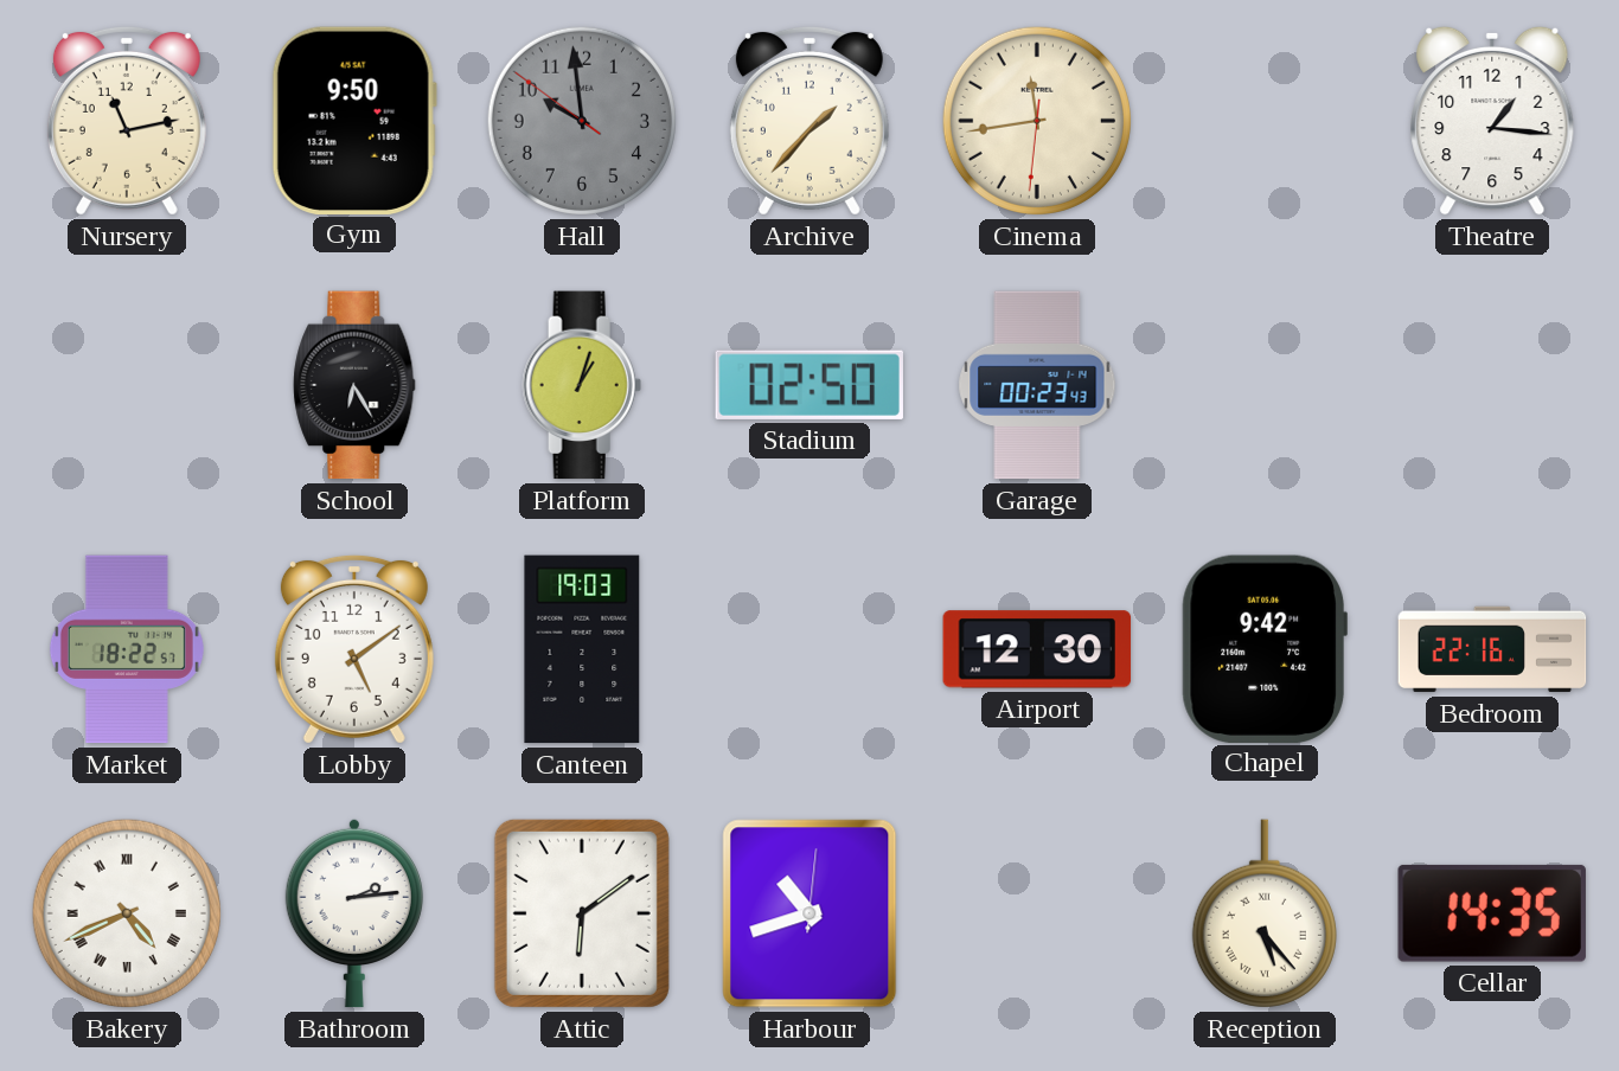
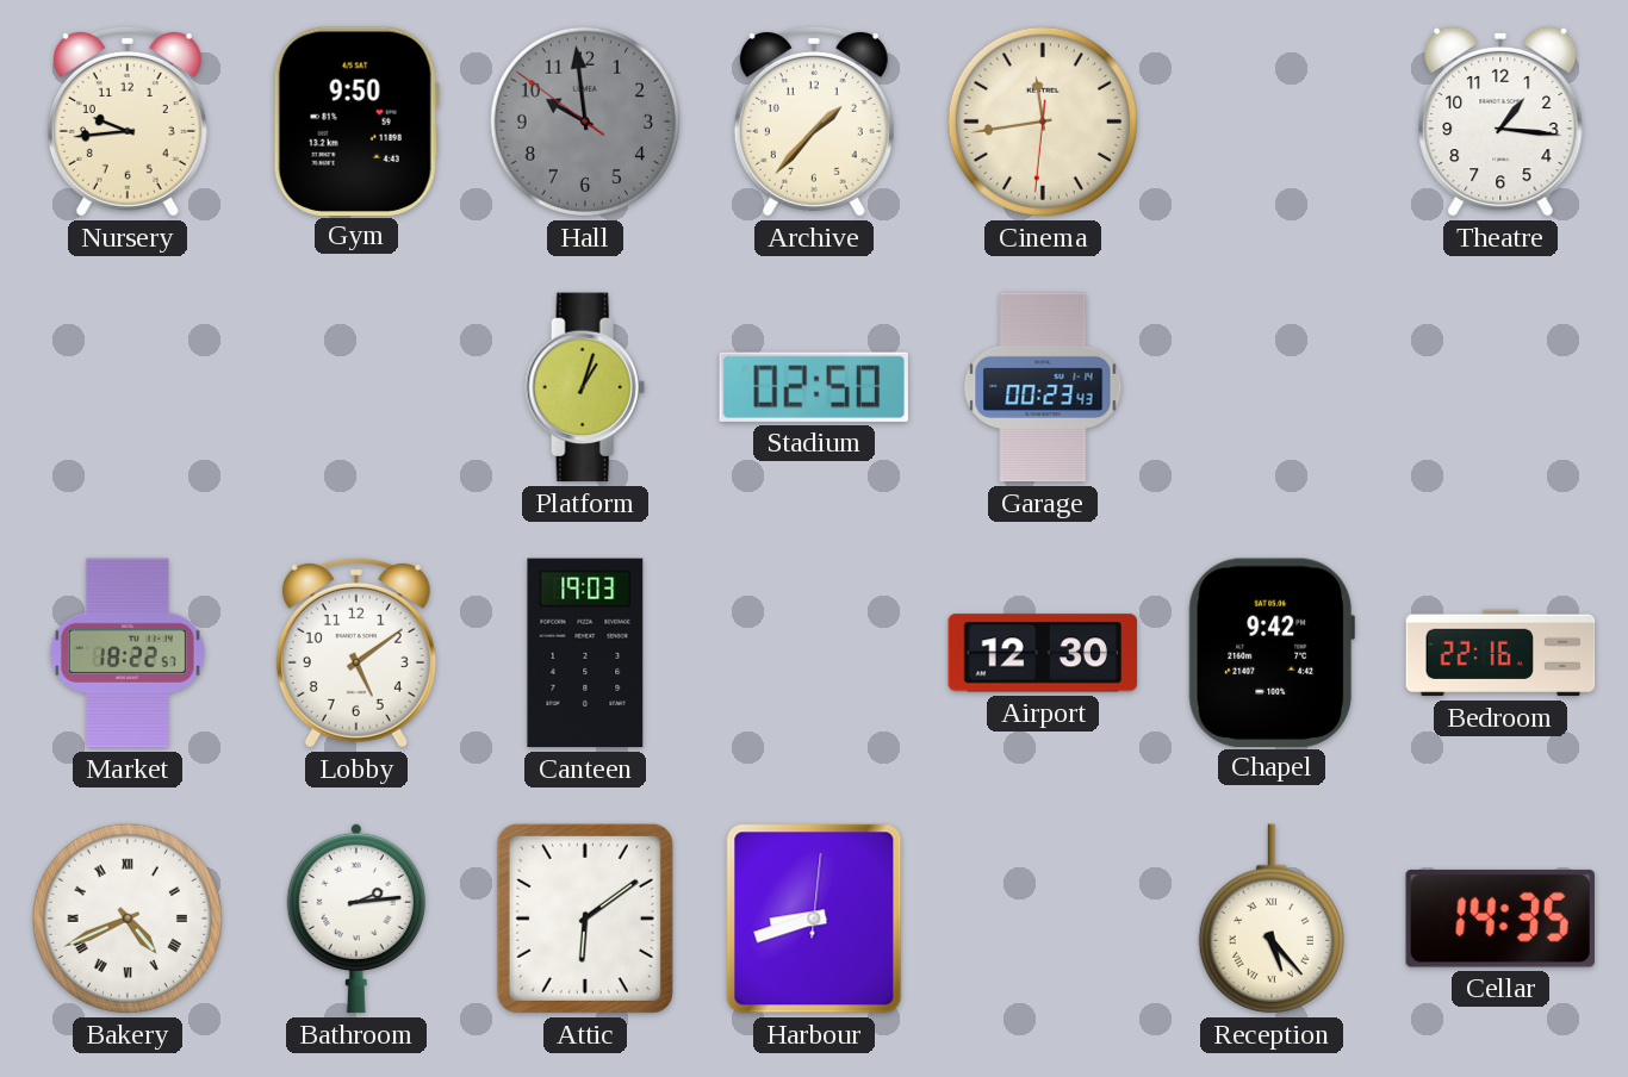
Nursery: 11:13 -> 9:44
School: 6:25 -> none
Harbour: 10:42 -> 8:42
